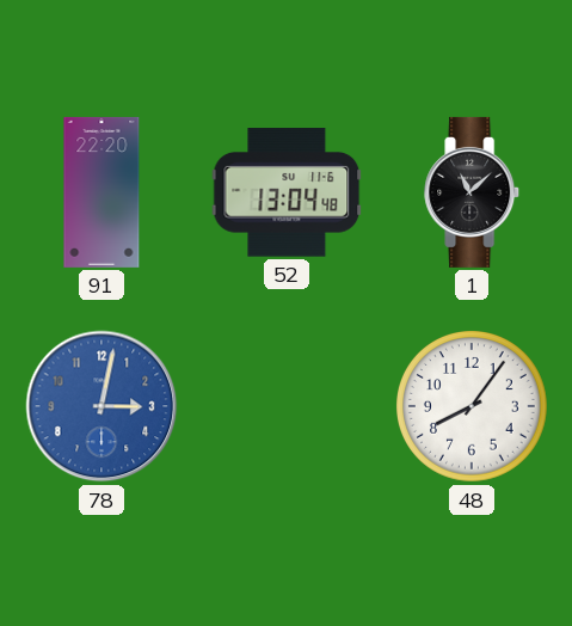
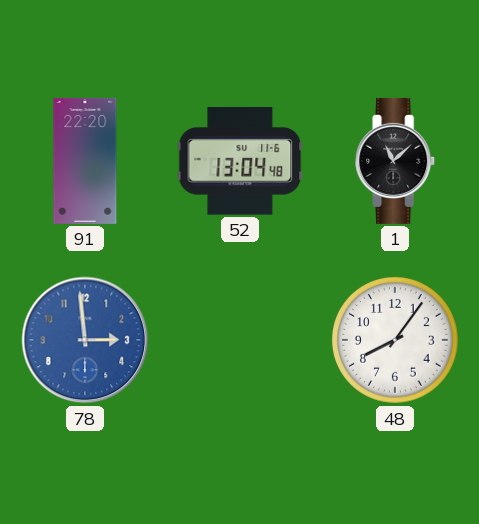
78: 3:02 -> 2:59
